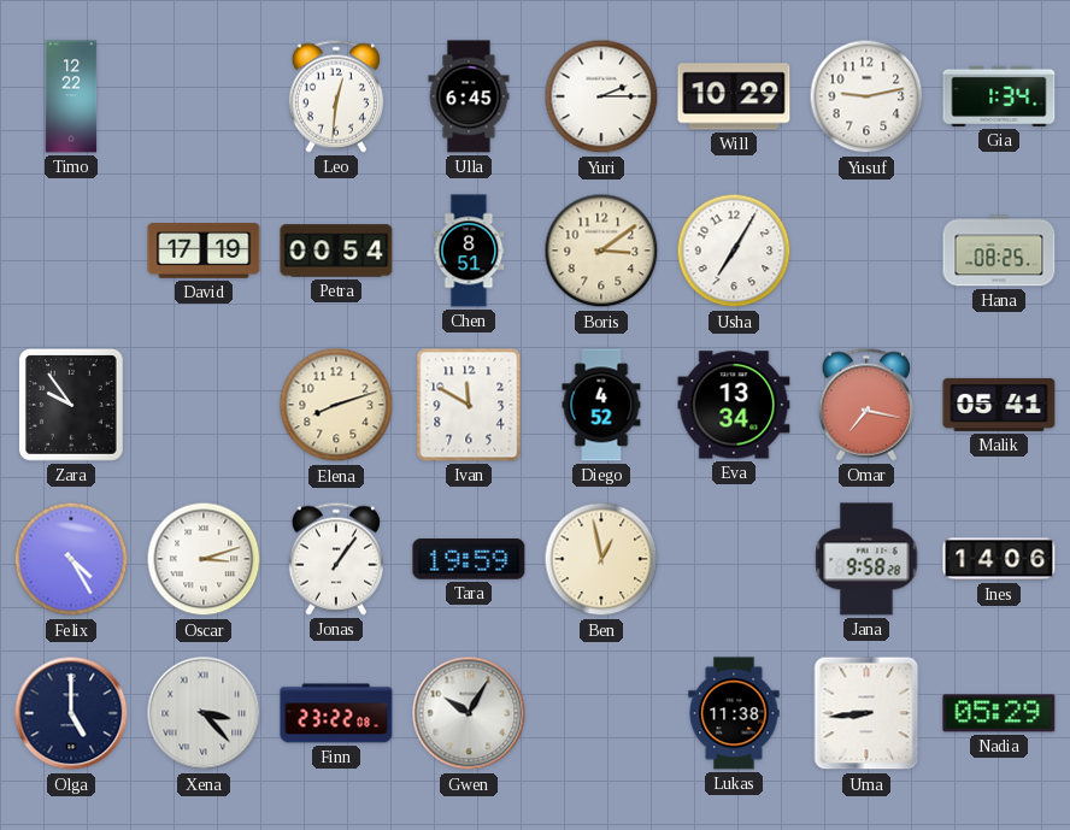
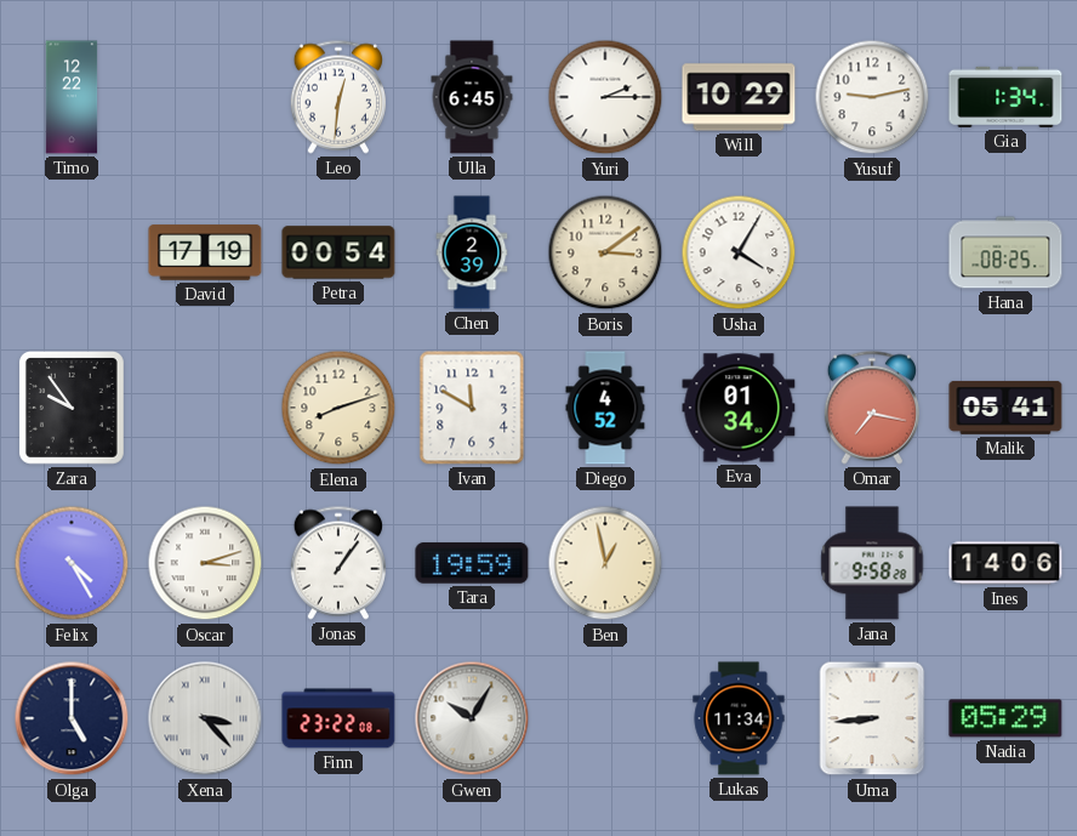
Chen: 8:51 -> 2:39
Usha: 7:05 -> 4:05
Eva: 13:34 -> 01:34
Lukas: 11:38 -> 11:34
